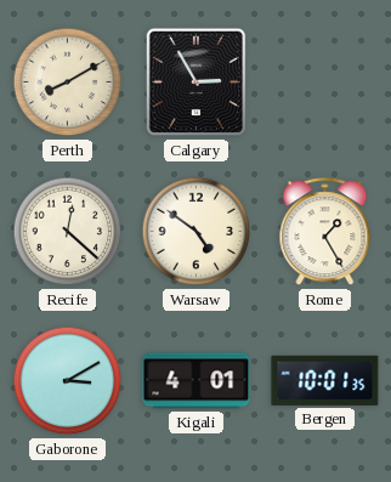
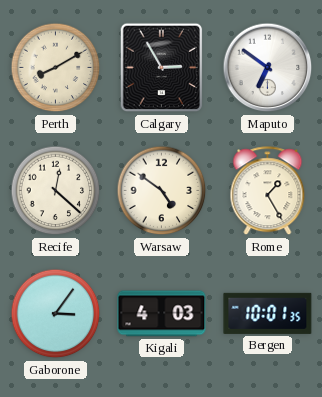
Maputo: none -> 6:51
Gaborone: 3:10 -> 3:06
Kigali: 4:01 -> 4:03
